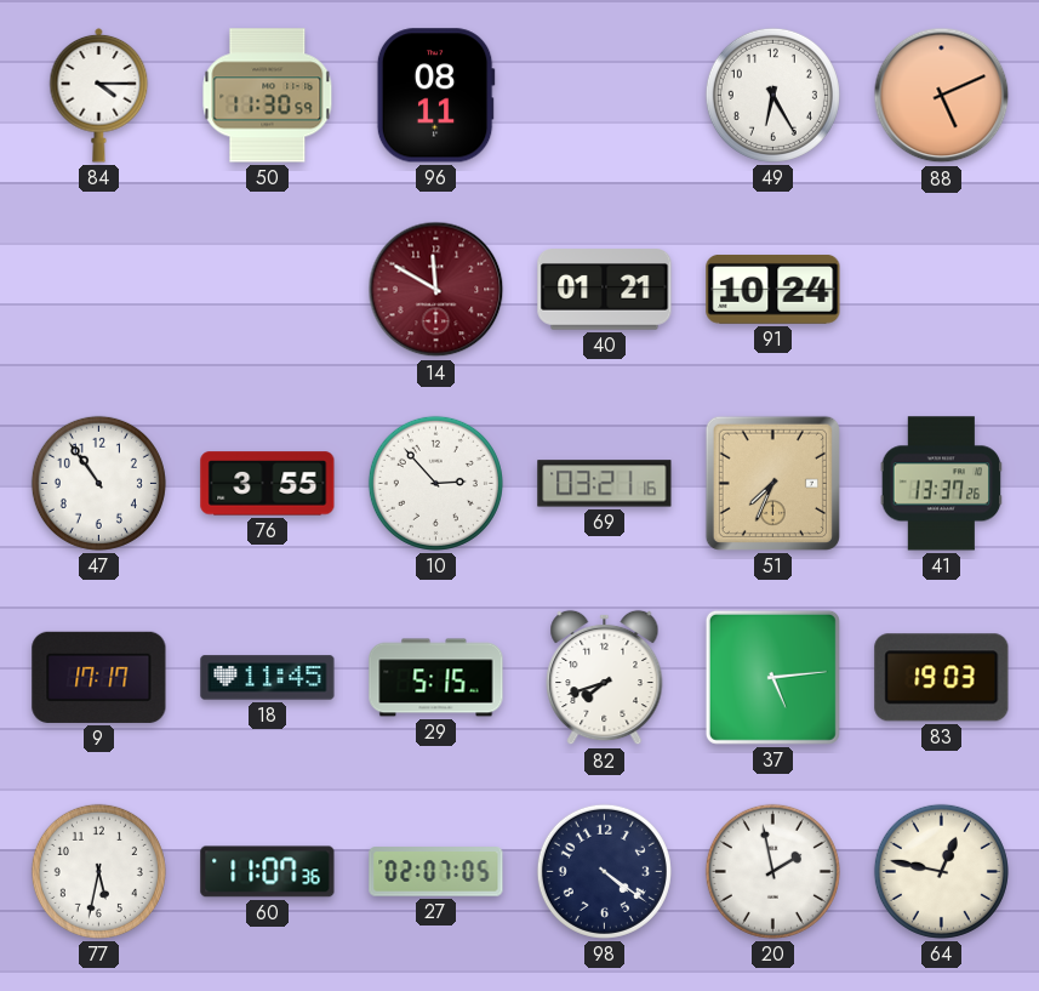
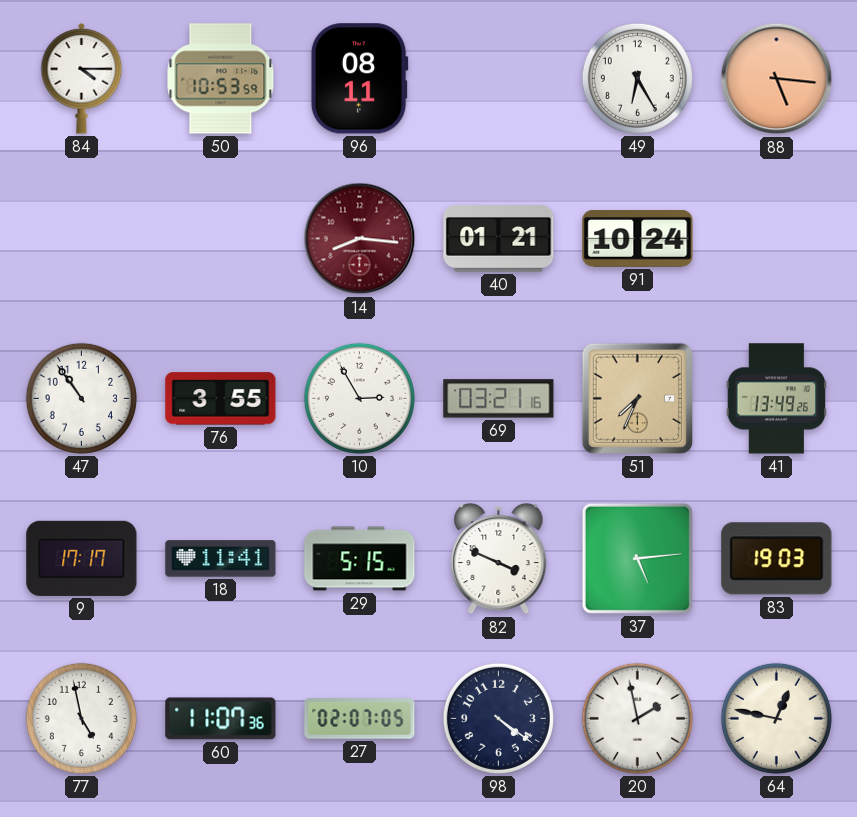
50: 11:30 -> 10:53
88: 5:11 -> 5:16
14: 11:50 -> 8:16
10: 2:53 -> 2:55
41: 13:37 -> 13:49
18: 11:45 -> 11:41
82: 7:42 -> 3:49
77: 5:32 -> 4:58
